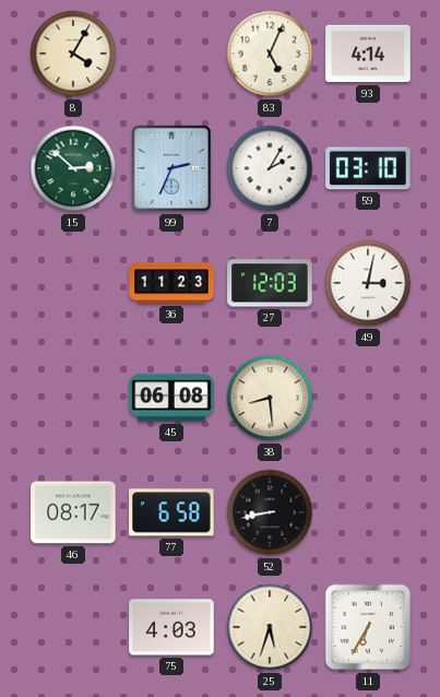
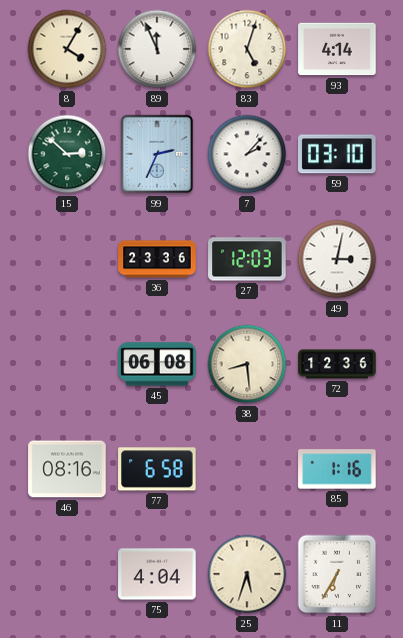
89: none -> 11:56
83: 5:04 -> 5:03
7: 2:05 -> 2:07
36: 11:23 -> 23:36
72: none -> 12:36
46: 08:17 -> 08:16
52: 8:43 -> none
85: none -> 1:16
75: 4:03 -> 4:04
